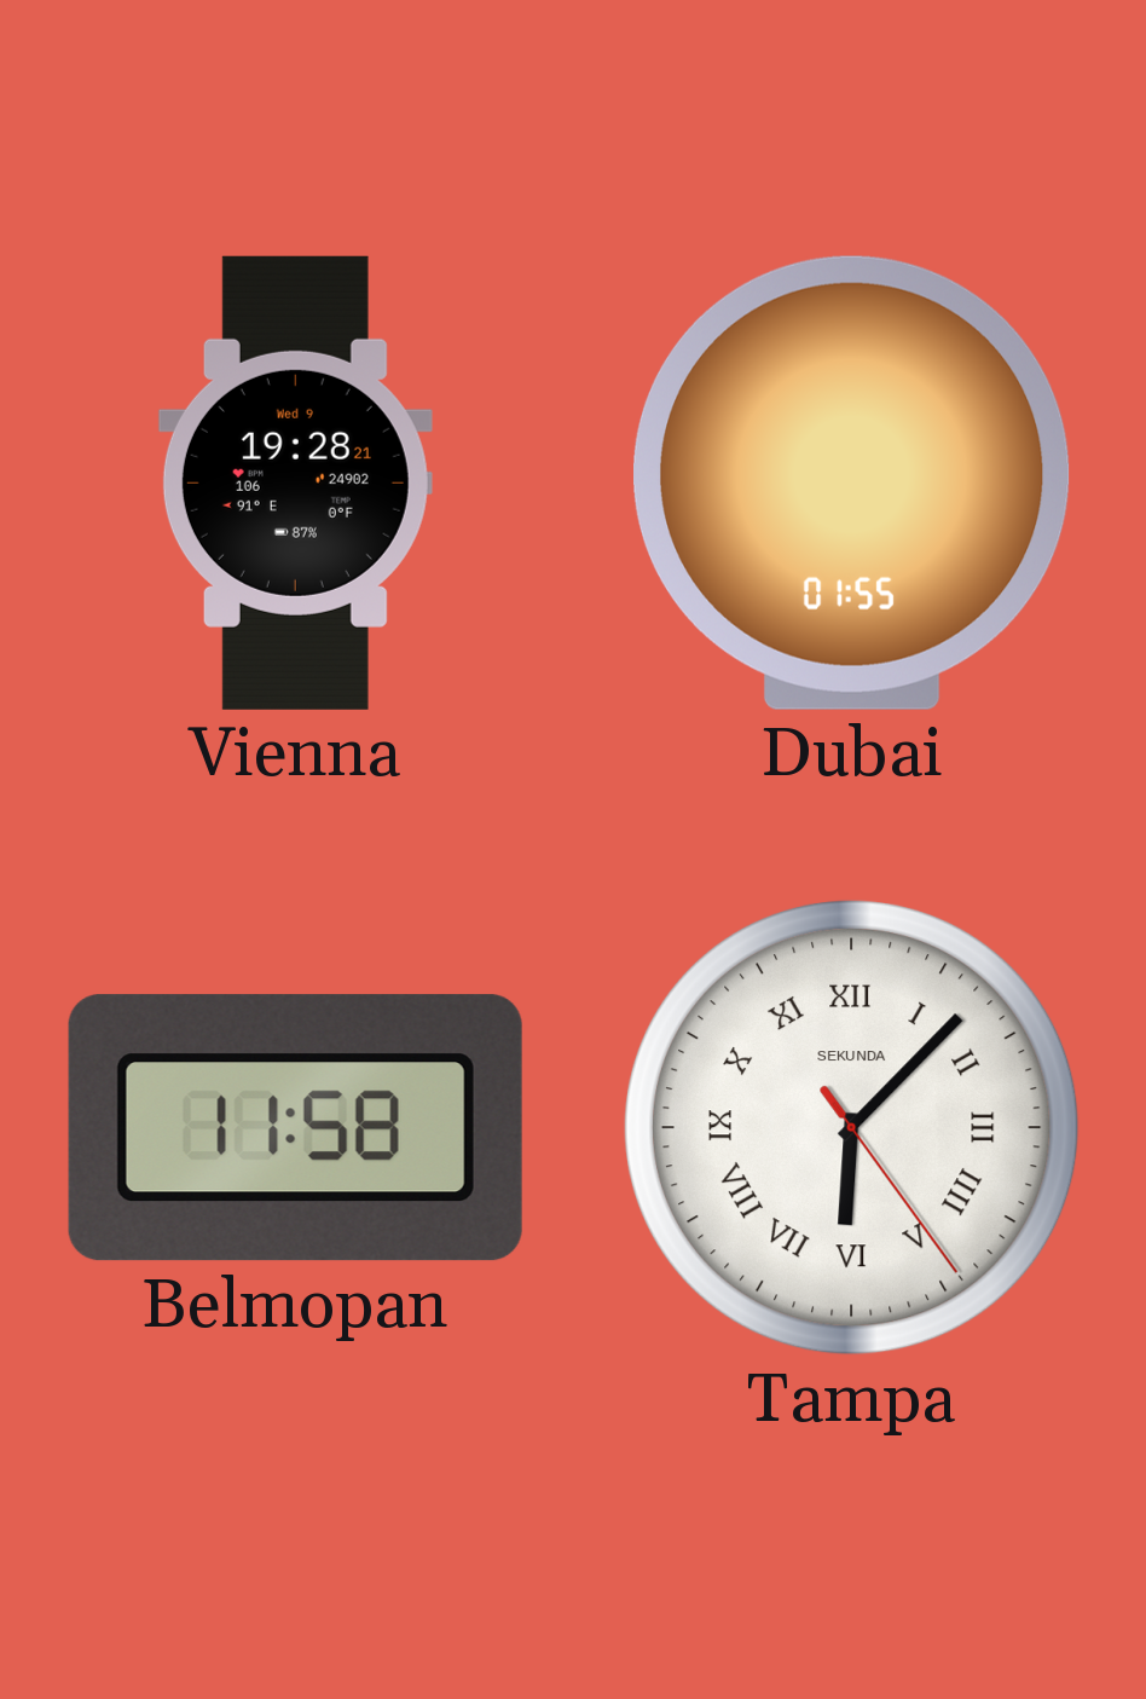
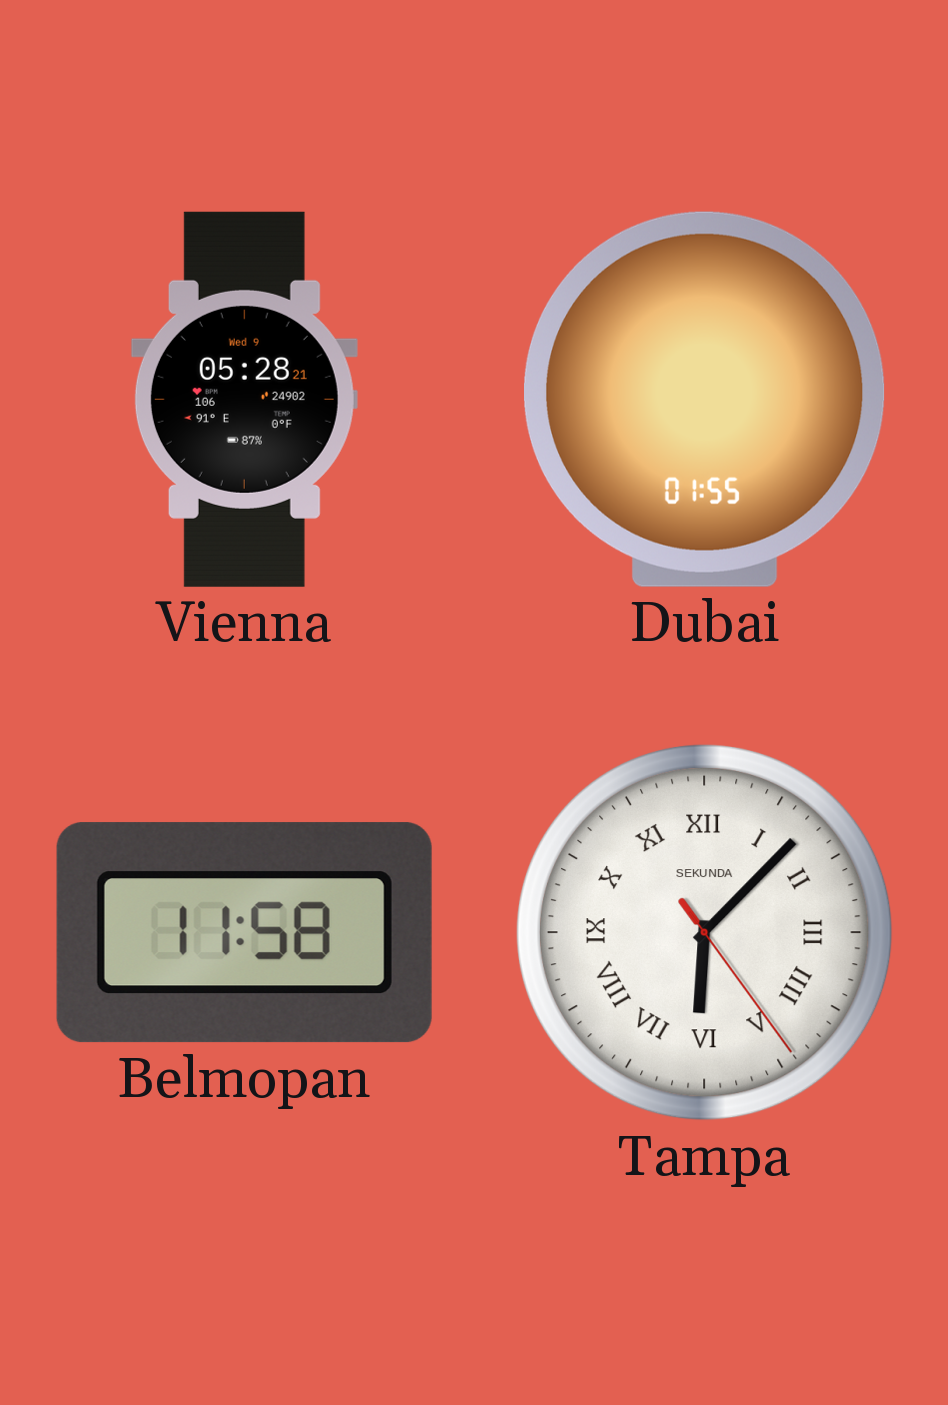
Vienna: 19:28 -> 05:28
